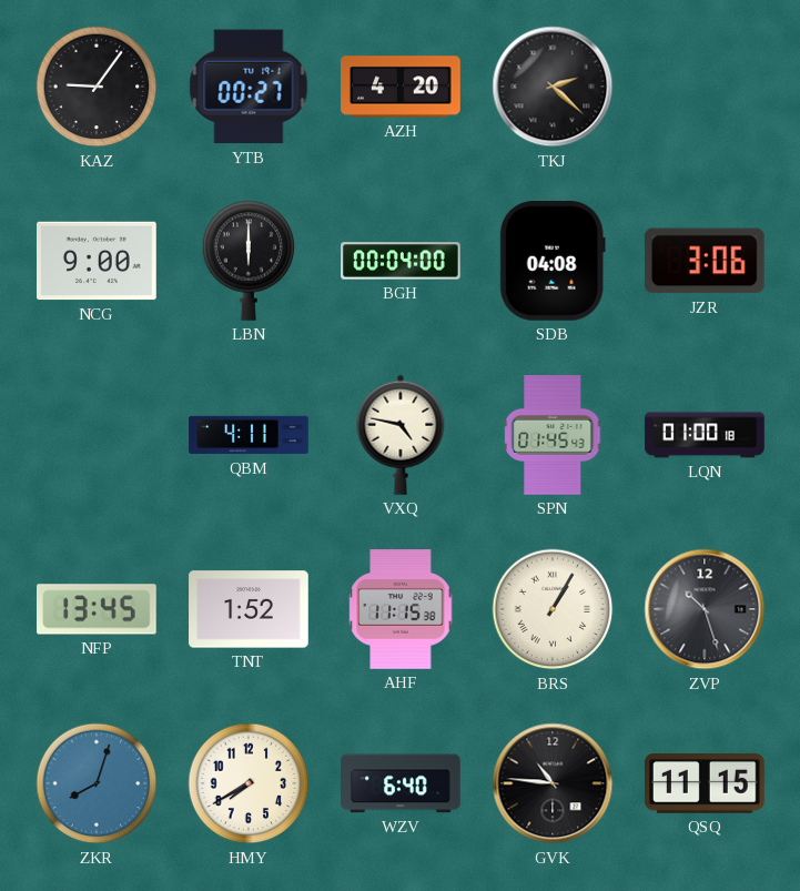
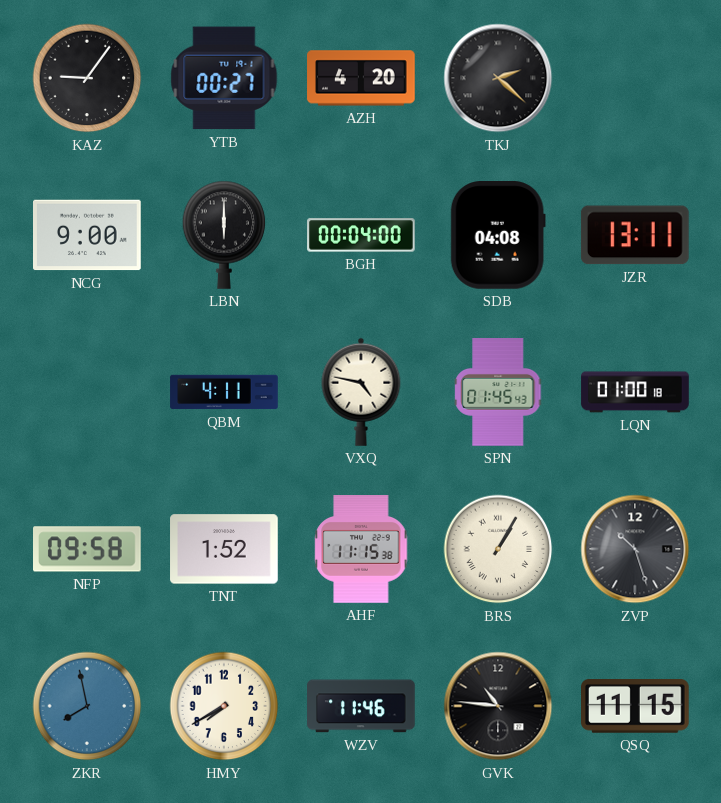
JZR: 3:06 -> 13:11
NFP: 13:45 -> 09:58
ZKR: 8:03 -> 7:58
WZV: 6:40 -> 11:46
